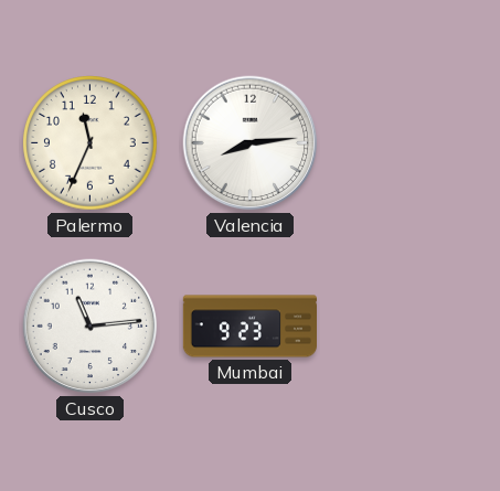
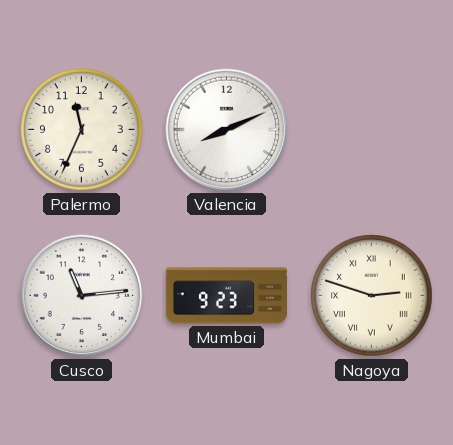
Valencia: 8:14 -> 8:11
Nagoya: none -> 2:48
